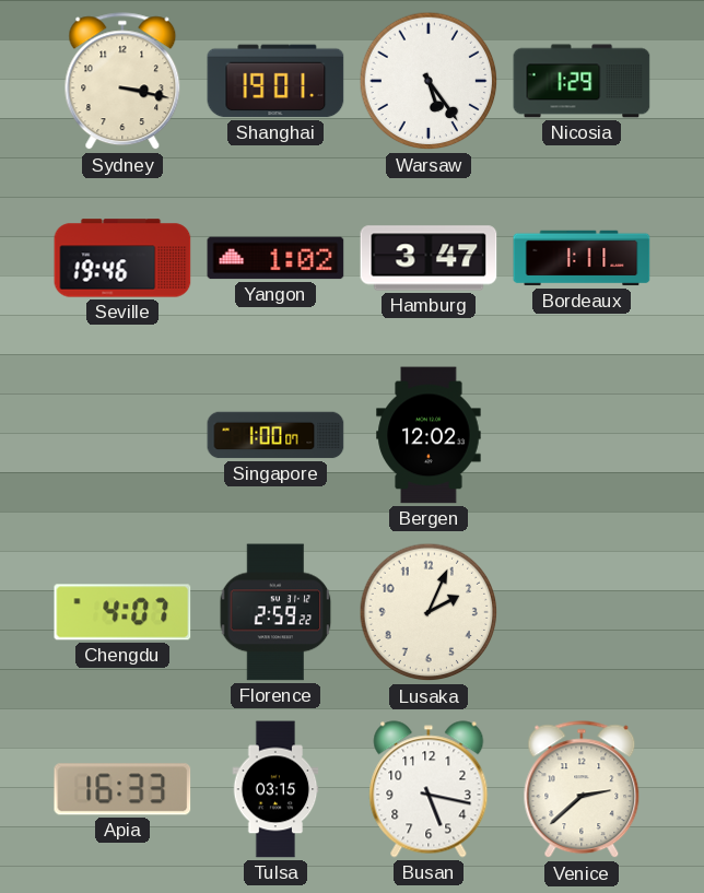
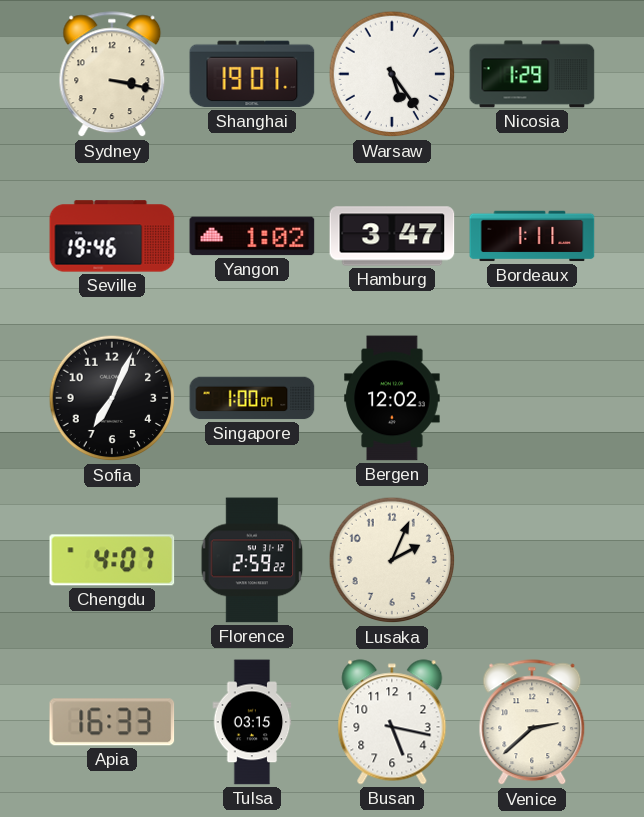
Sofia: none -> 7:04
